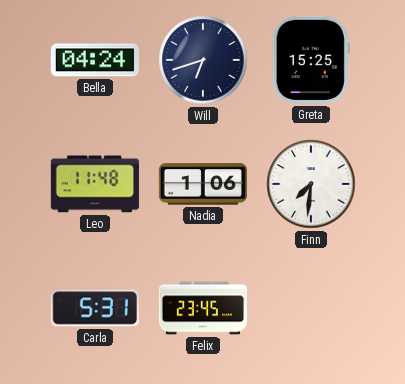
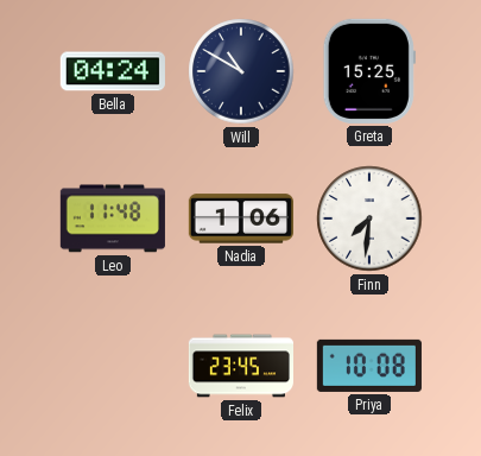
Will: 6:42 -> 10:50
Carla: 5:31 -> none
Priya: none -> 10:08
